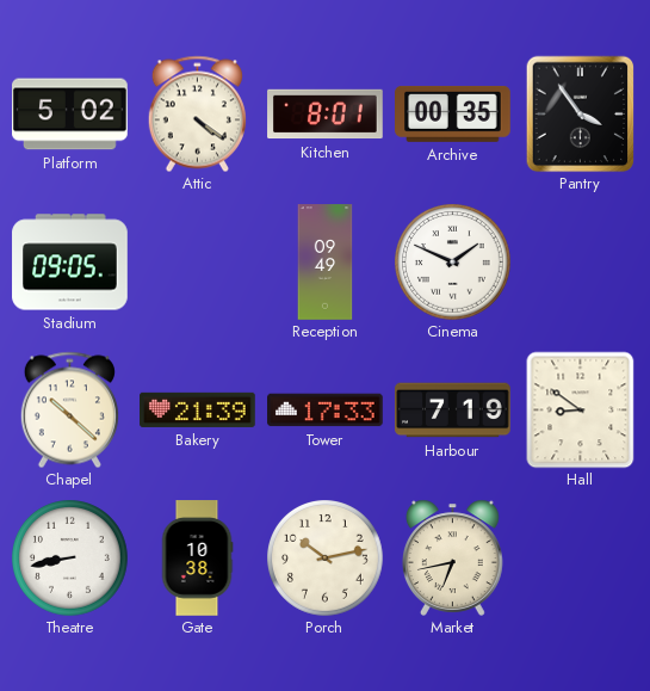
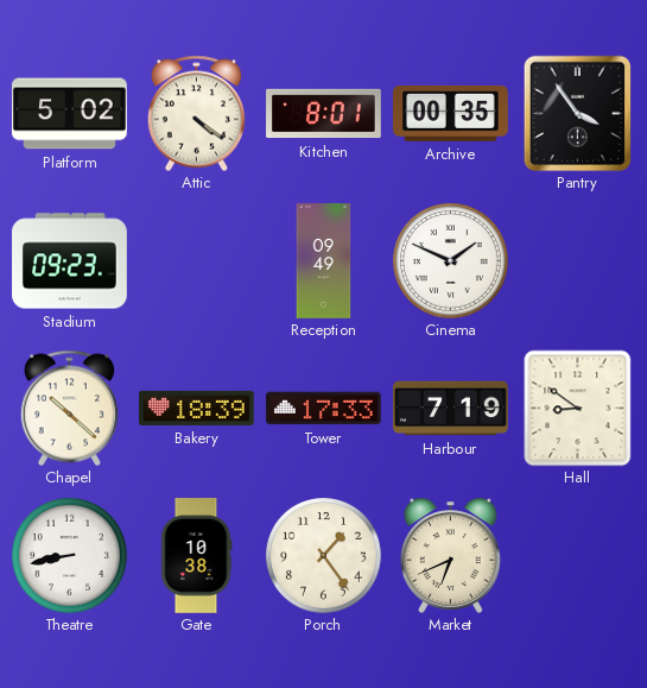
Stadium: 09:05 -> 09:23
Bakery: 21:39 -> 18:39
Porch: 10:13 -> 1:24
Market: 6:43 -> 6:41
